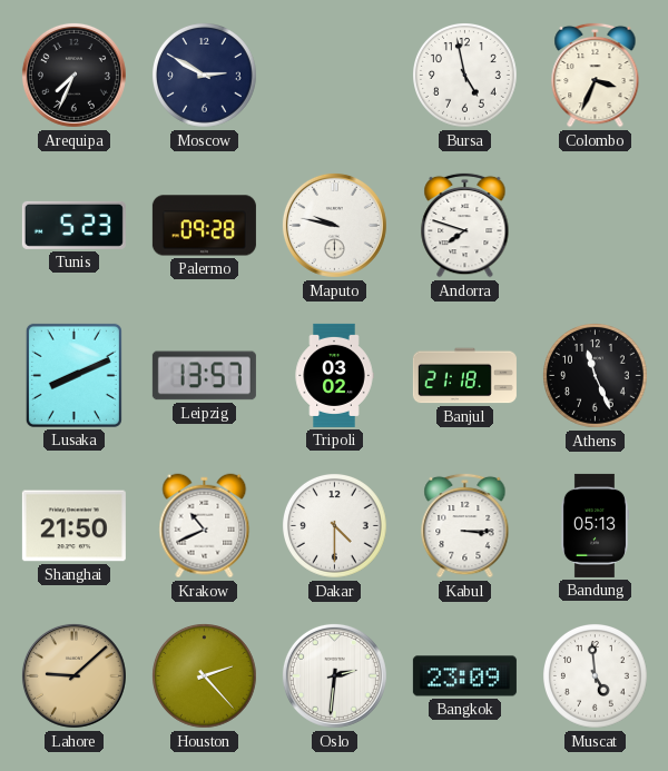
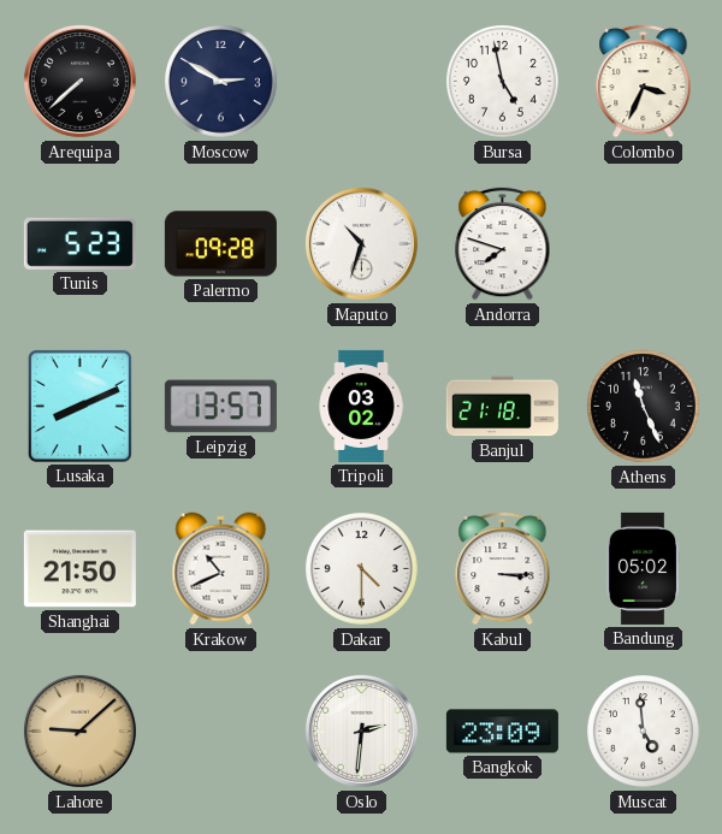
Arequipa: 7:34 -> 7:38
Maputo: 9:47 -> 10:33
Bandung: 05:13 -> 05:02
Houston: 2:23 -> none
